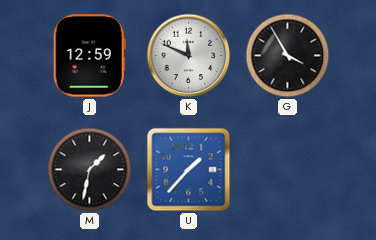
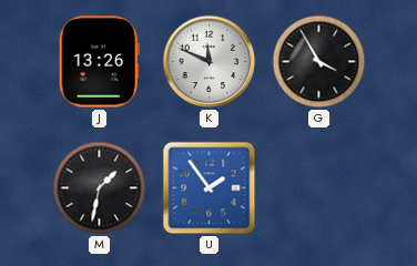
J: 12:59 -> 13:26
U: 1:37 -> 1:54
